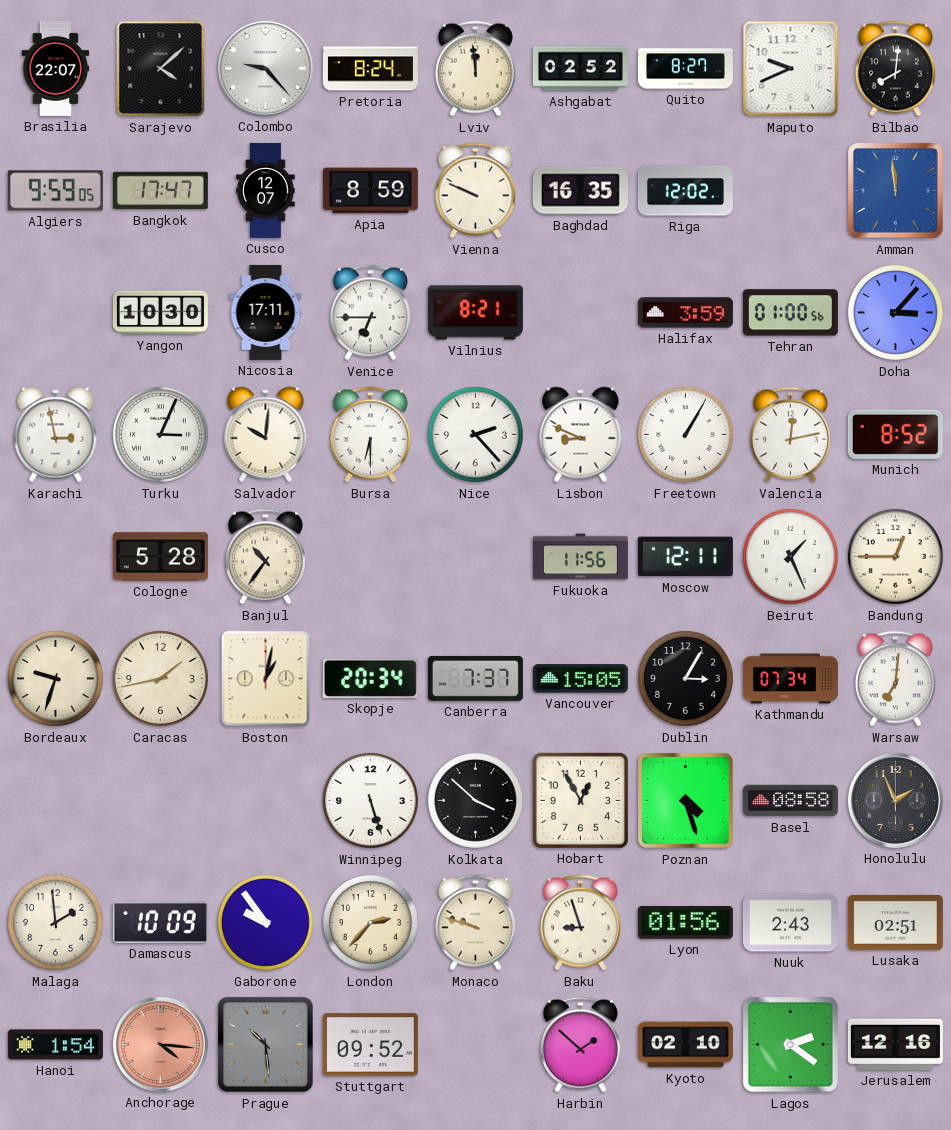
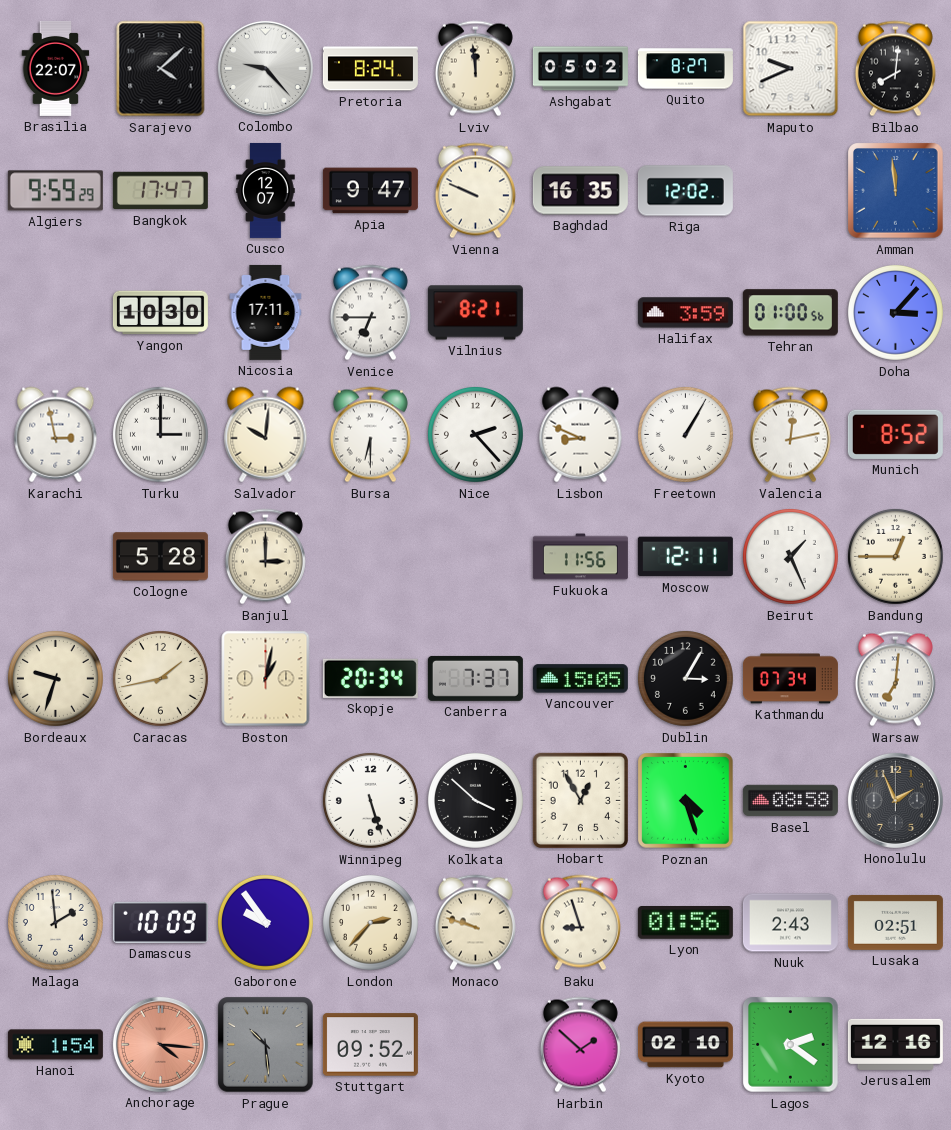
Ashgabat: 02:52 -> 05:02
Algiers: 9:59:05 -> 9:59:29
Apia: 8:59 -> 9:47
Turku: 3:04 -> 3:00
Banjul: 10:36 -> 3:00
